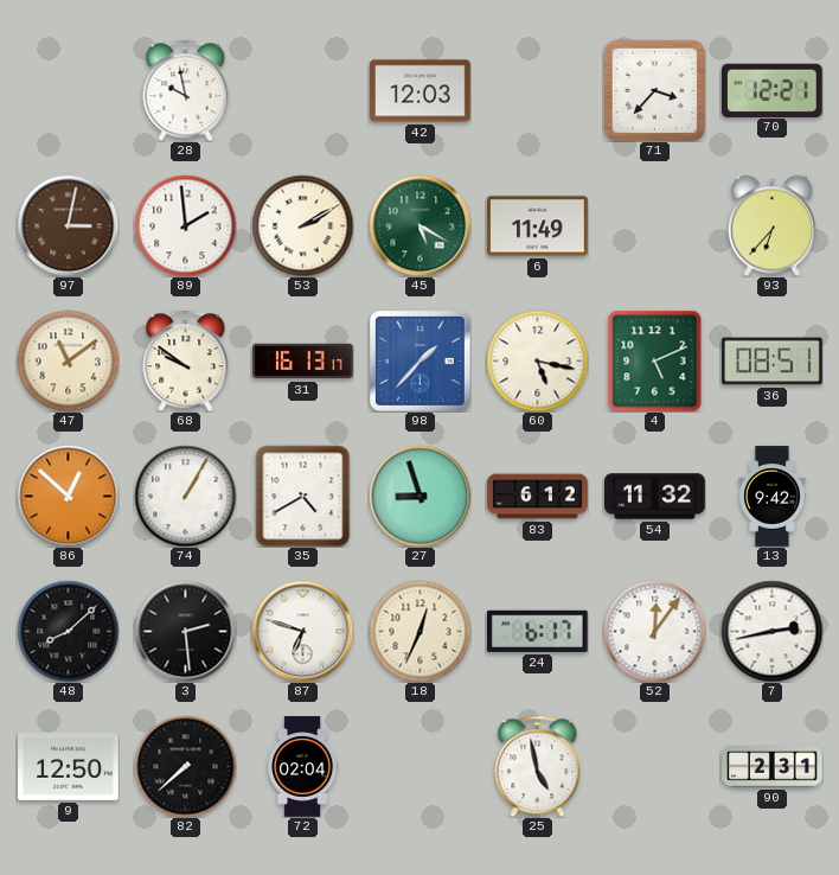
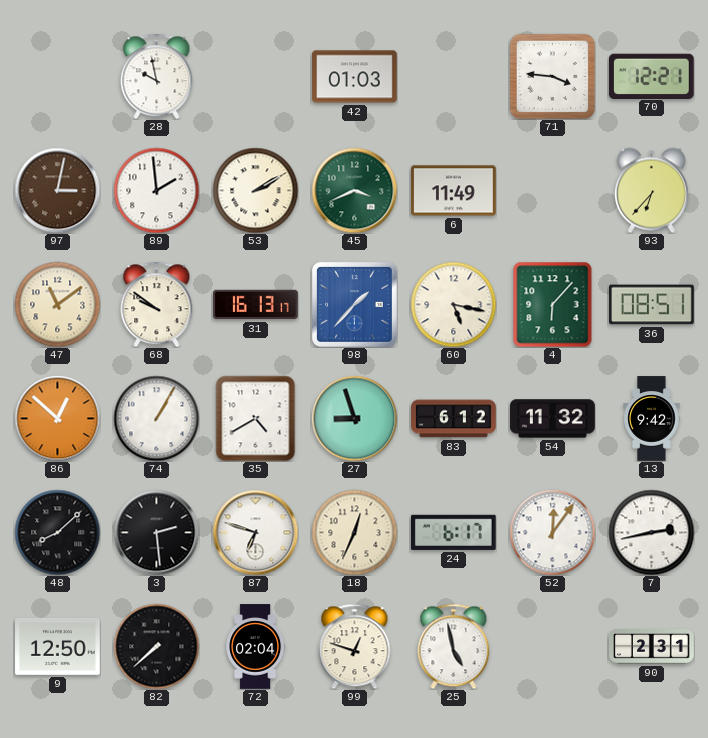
42: 12:03 -> 01:03
71: 3:37 -> 3:46
45: 5:20 -> 3:41
4: 5:11 -> 6:07
99: none -> 12:48
